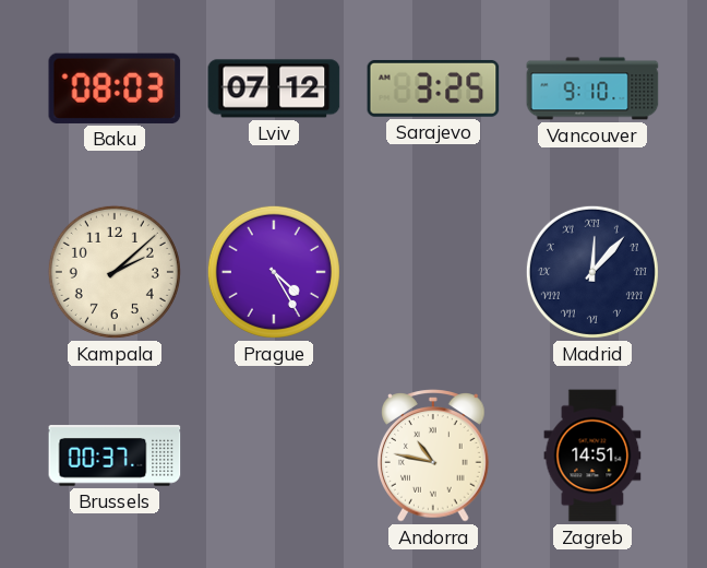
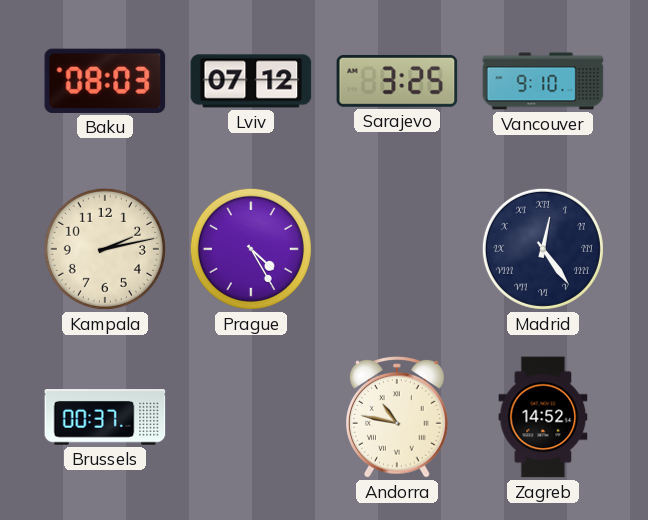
Kampala: 2:08 -> 2:13
Madrid: 12:07 -> 12:24
Zagreb: 14:51 -> 14:52
